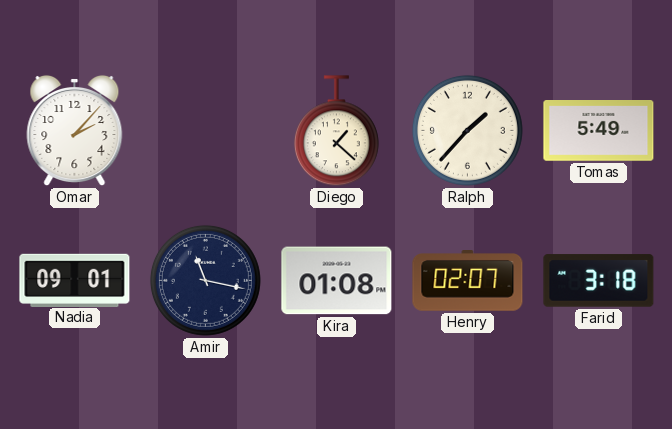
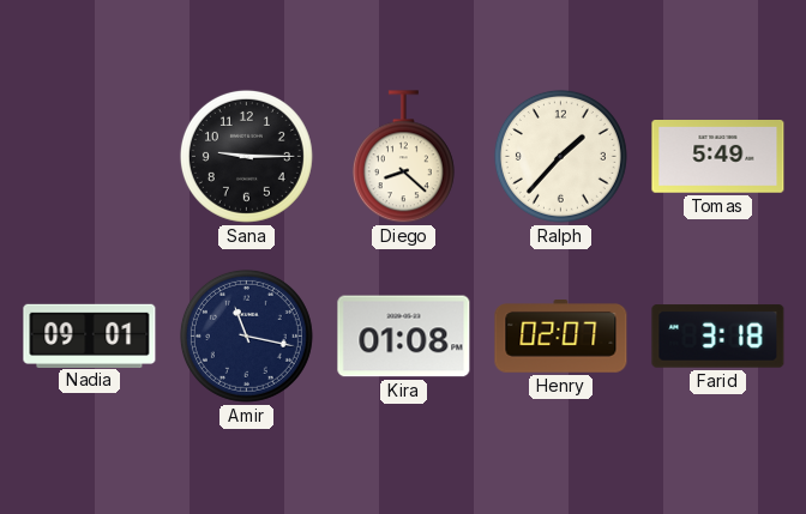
Omar: 2:07 -> none
Sana: none -> 9:15
Diego: 1:22 -> 8:22
